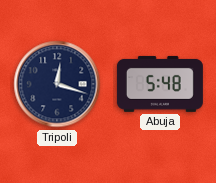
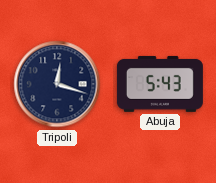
Abuja: 5:48 -> 5:43
